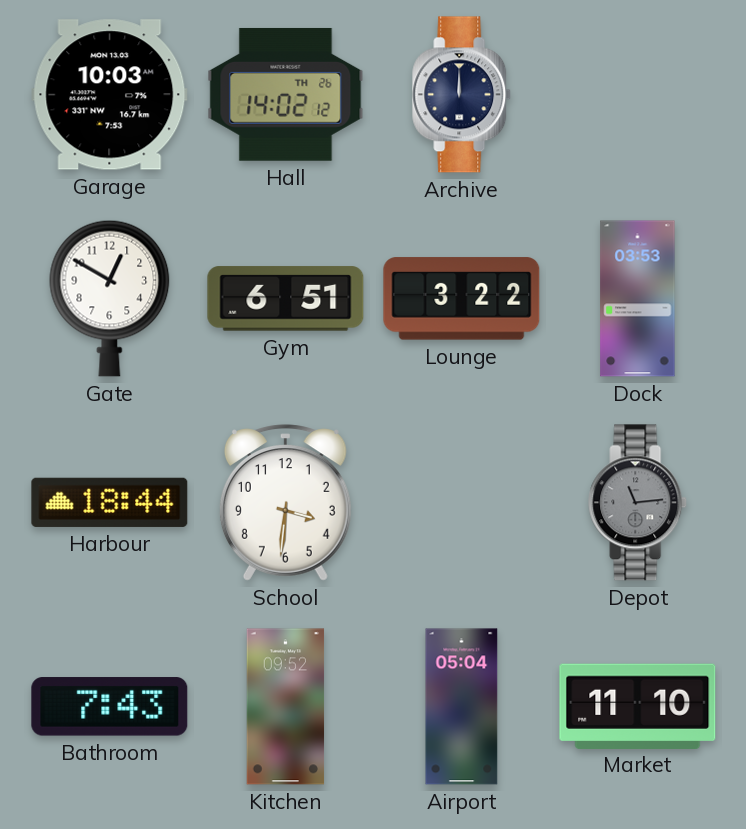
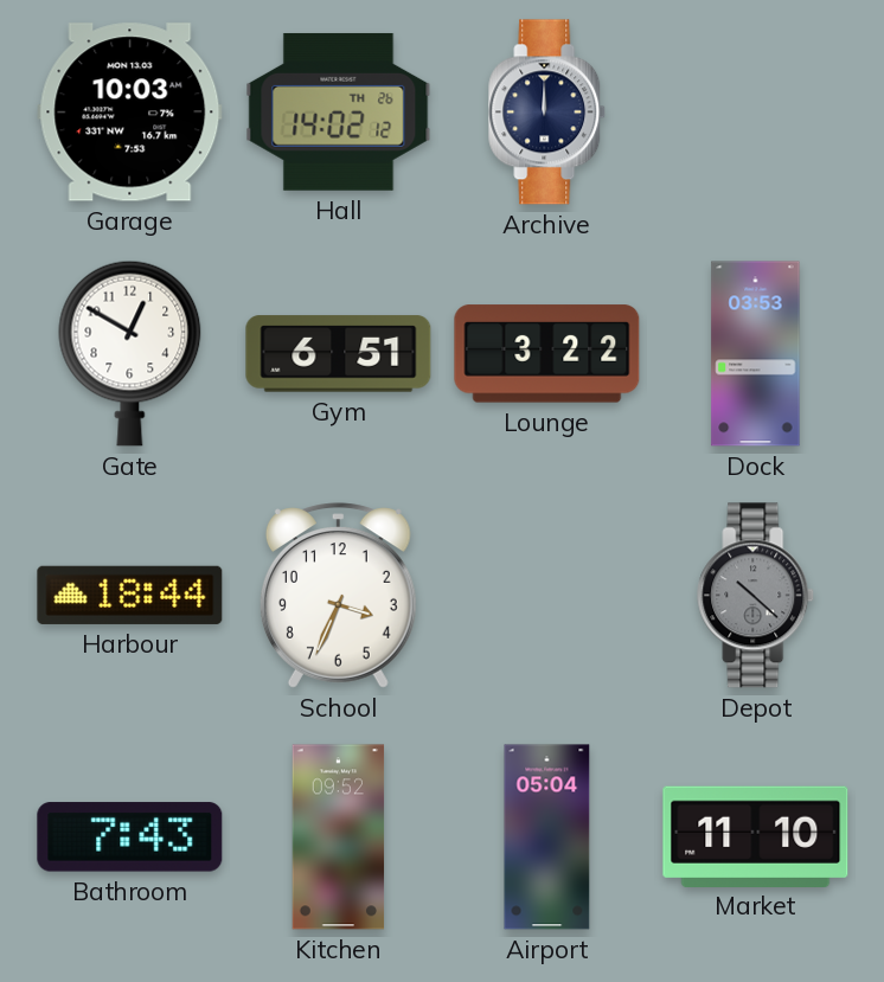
School: 3:31 -> 3:34
Depot: 11:14 -> 10:22
